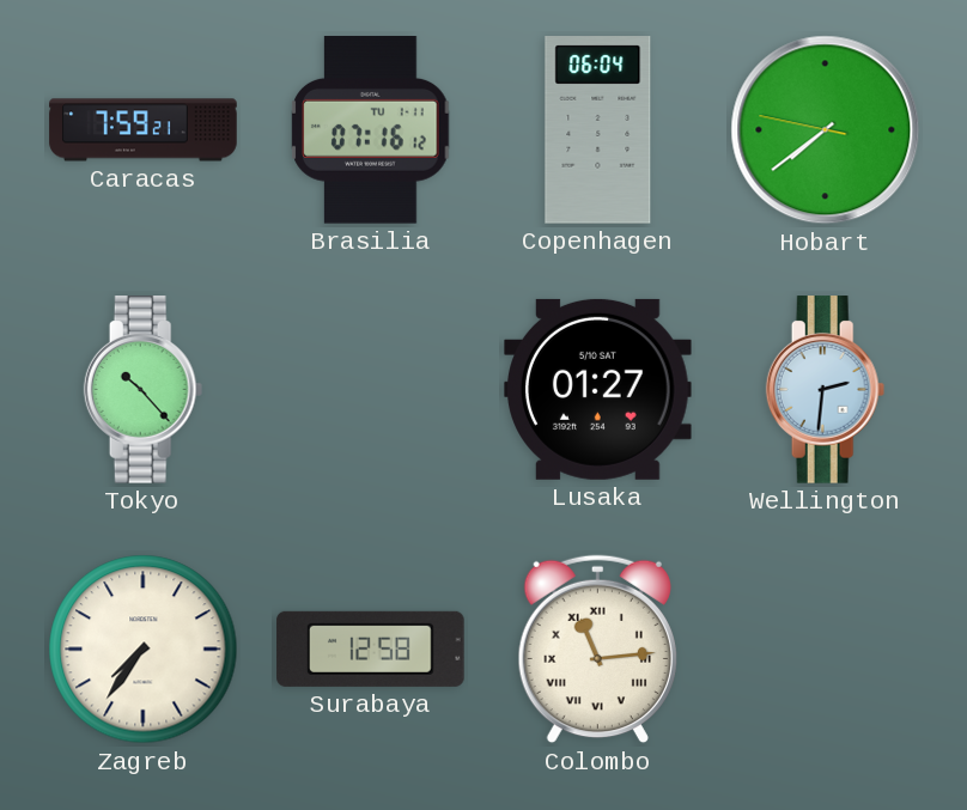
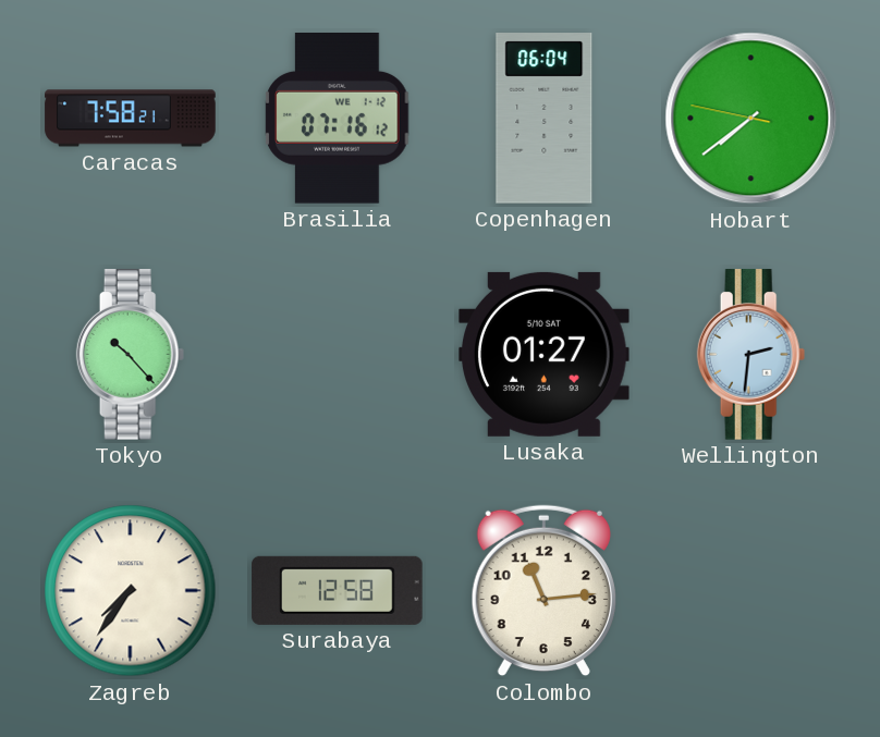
Caracas: 7:59 -> 7:58
Brasilia date: TU 1-11 -> WE 1-12
Colombo numerals: Roman -> Arabic
